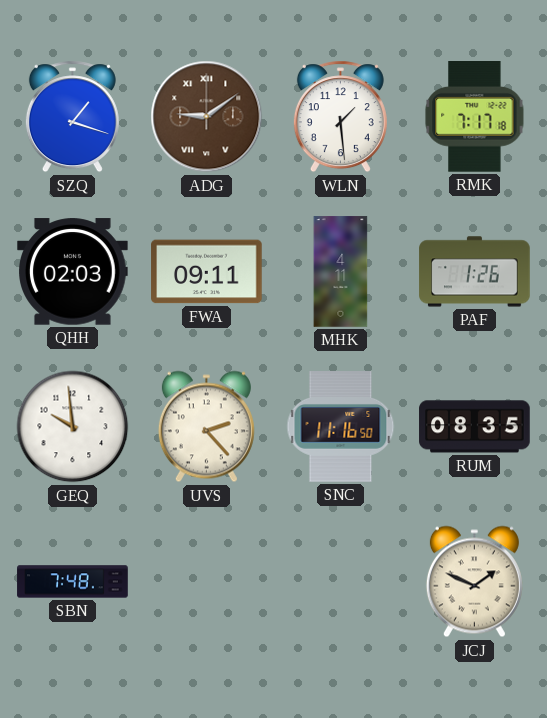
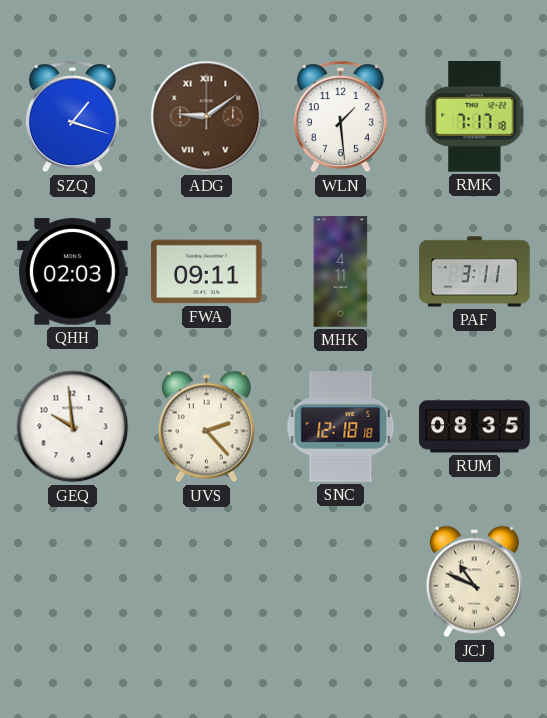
PAF: 1:26 -> 3:11
SNC: 11:16 -> 12:18
SBN: 7:48 -> none
JCJ: 1:49 -> 10:49
